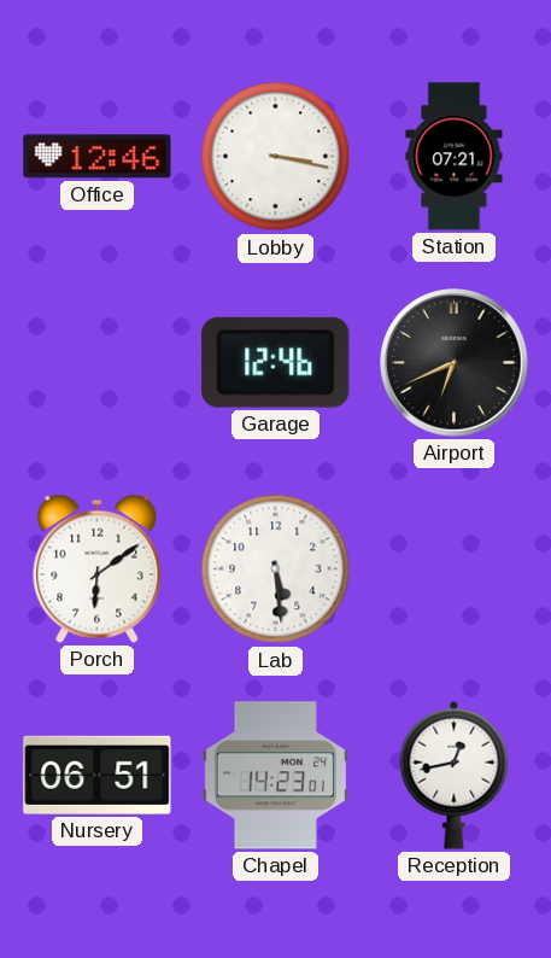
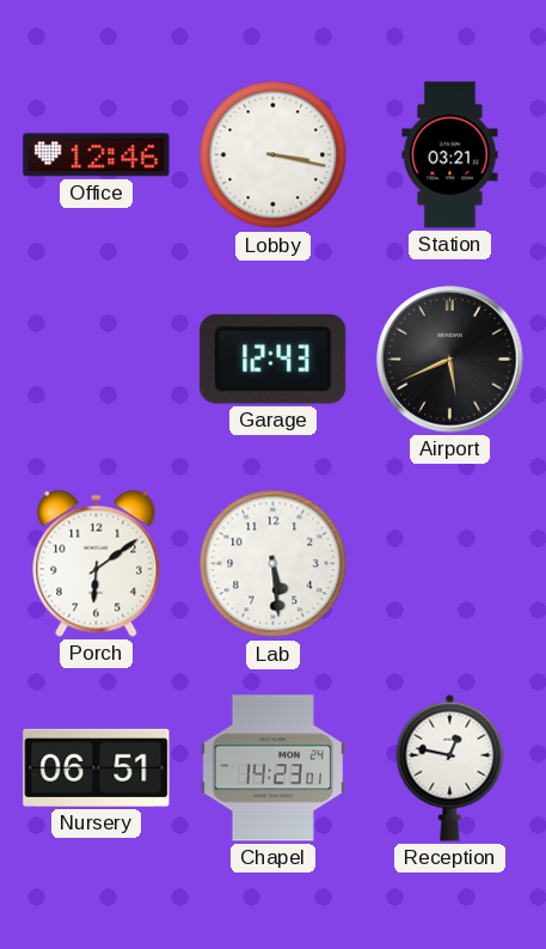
Station: 07:21 -> 03:21
Garage: 12:46 -> 12:43
Airport: 6:41 -> 5:41
Reception: 12:43 -> 12:47
